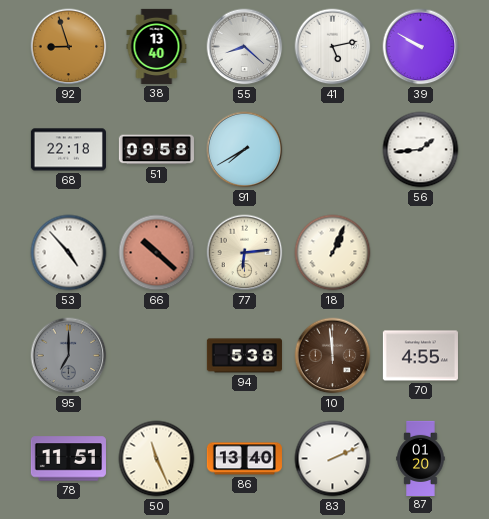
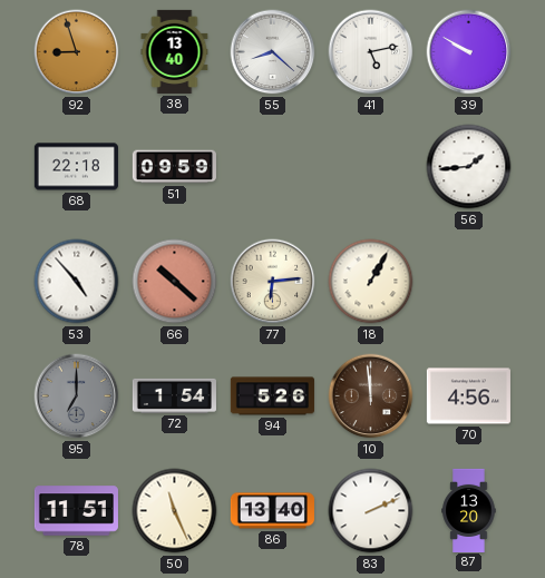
51: 09:58 -> 09:59
91: 7:40 -> none
18: 1:04 -> 1:05
72: none -> 1:54
94: 5:38 -> 5:26
70: 4:55 -> 4:56
87: 01:20 -> 13:20
